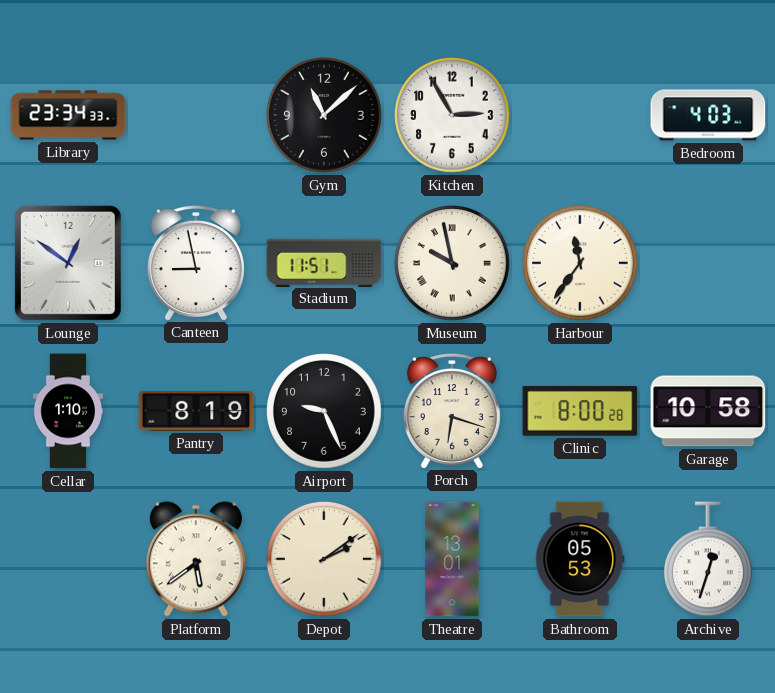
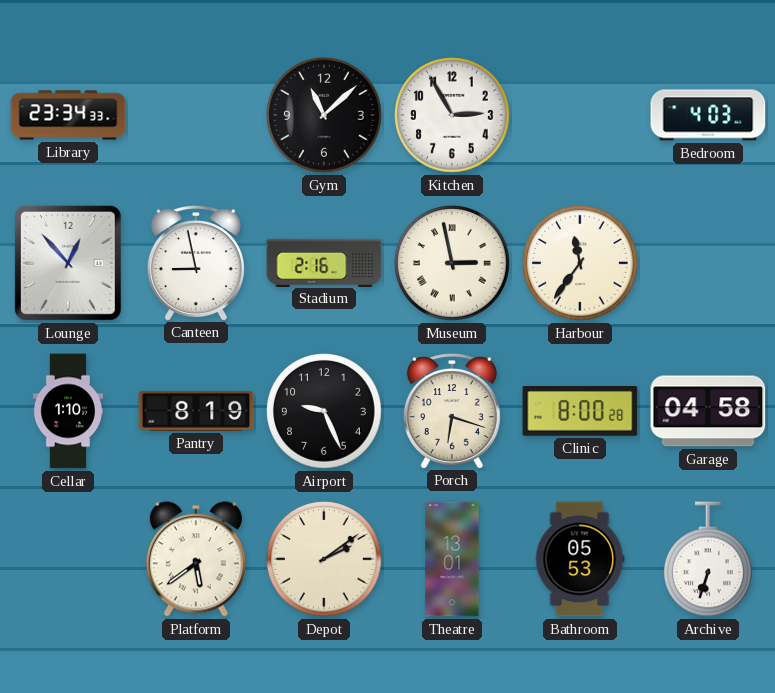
Lounge: 12:51 -> 12:53
Stadium: 11:51 -> 2:16
Museum: 9:58 -> 2:58
Garage: 10:58 -> 04:58
Archive: 12:33 -> 6:33
